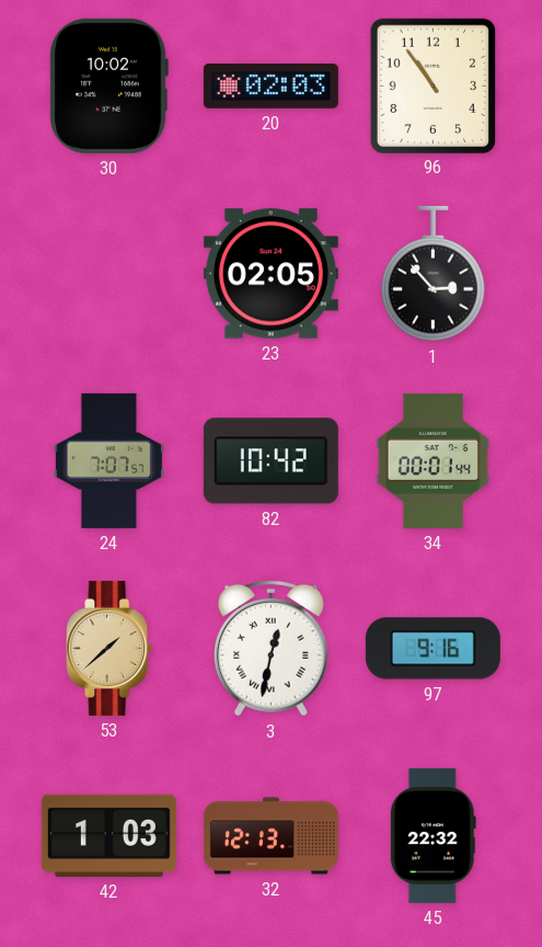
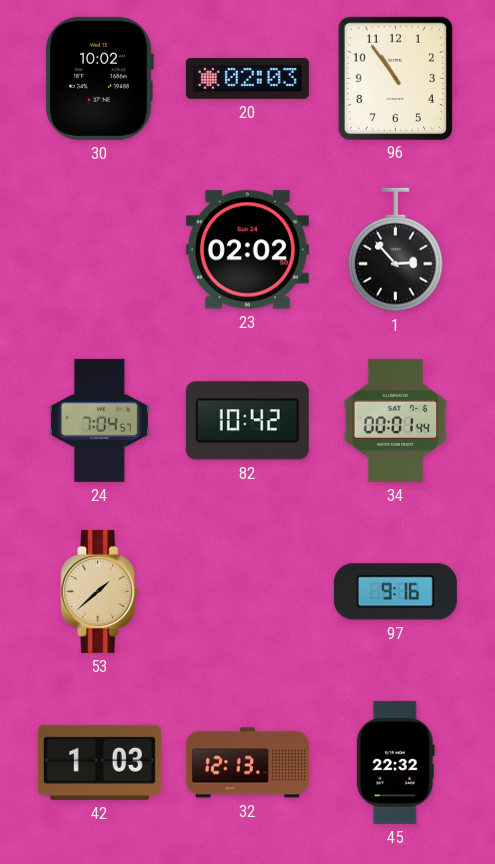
23: 02:05 -> 02:02
24: 7:07 -> 7:04
3: 12:32 -> none
